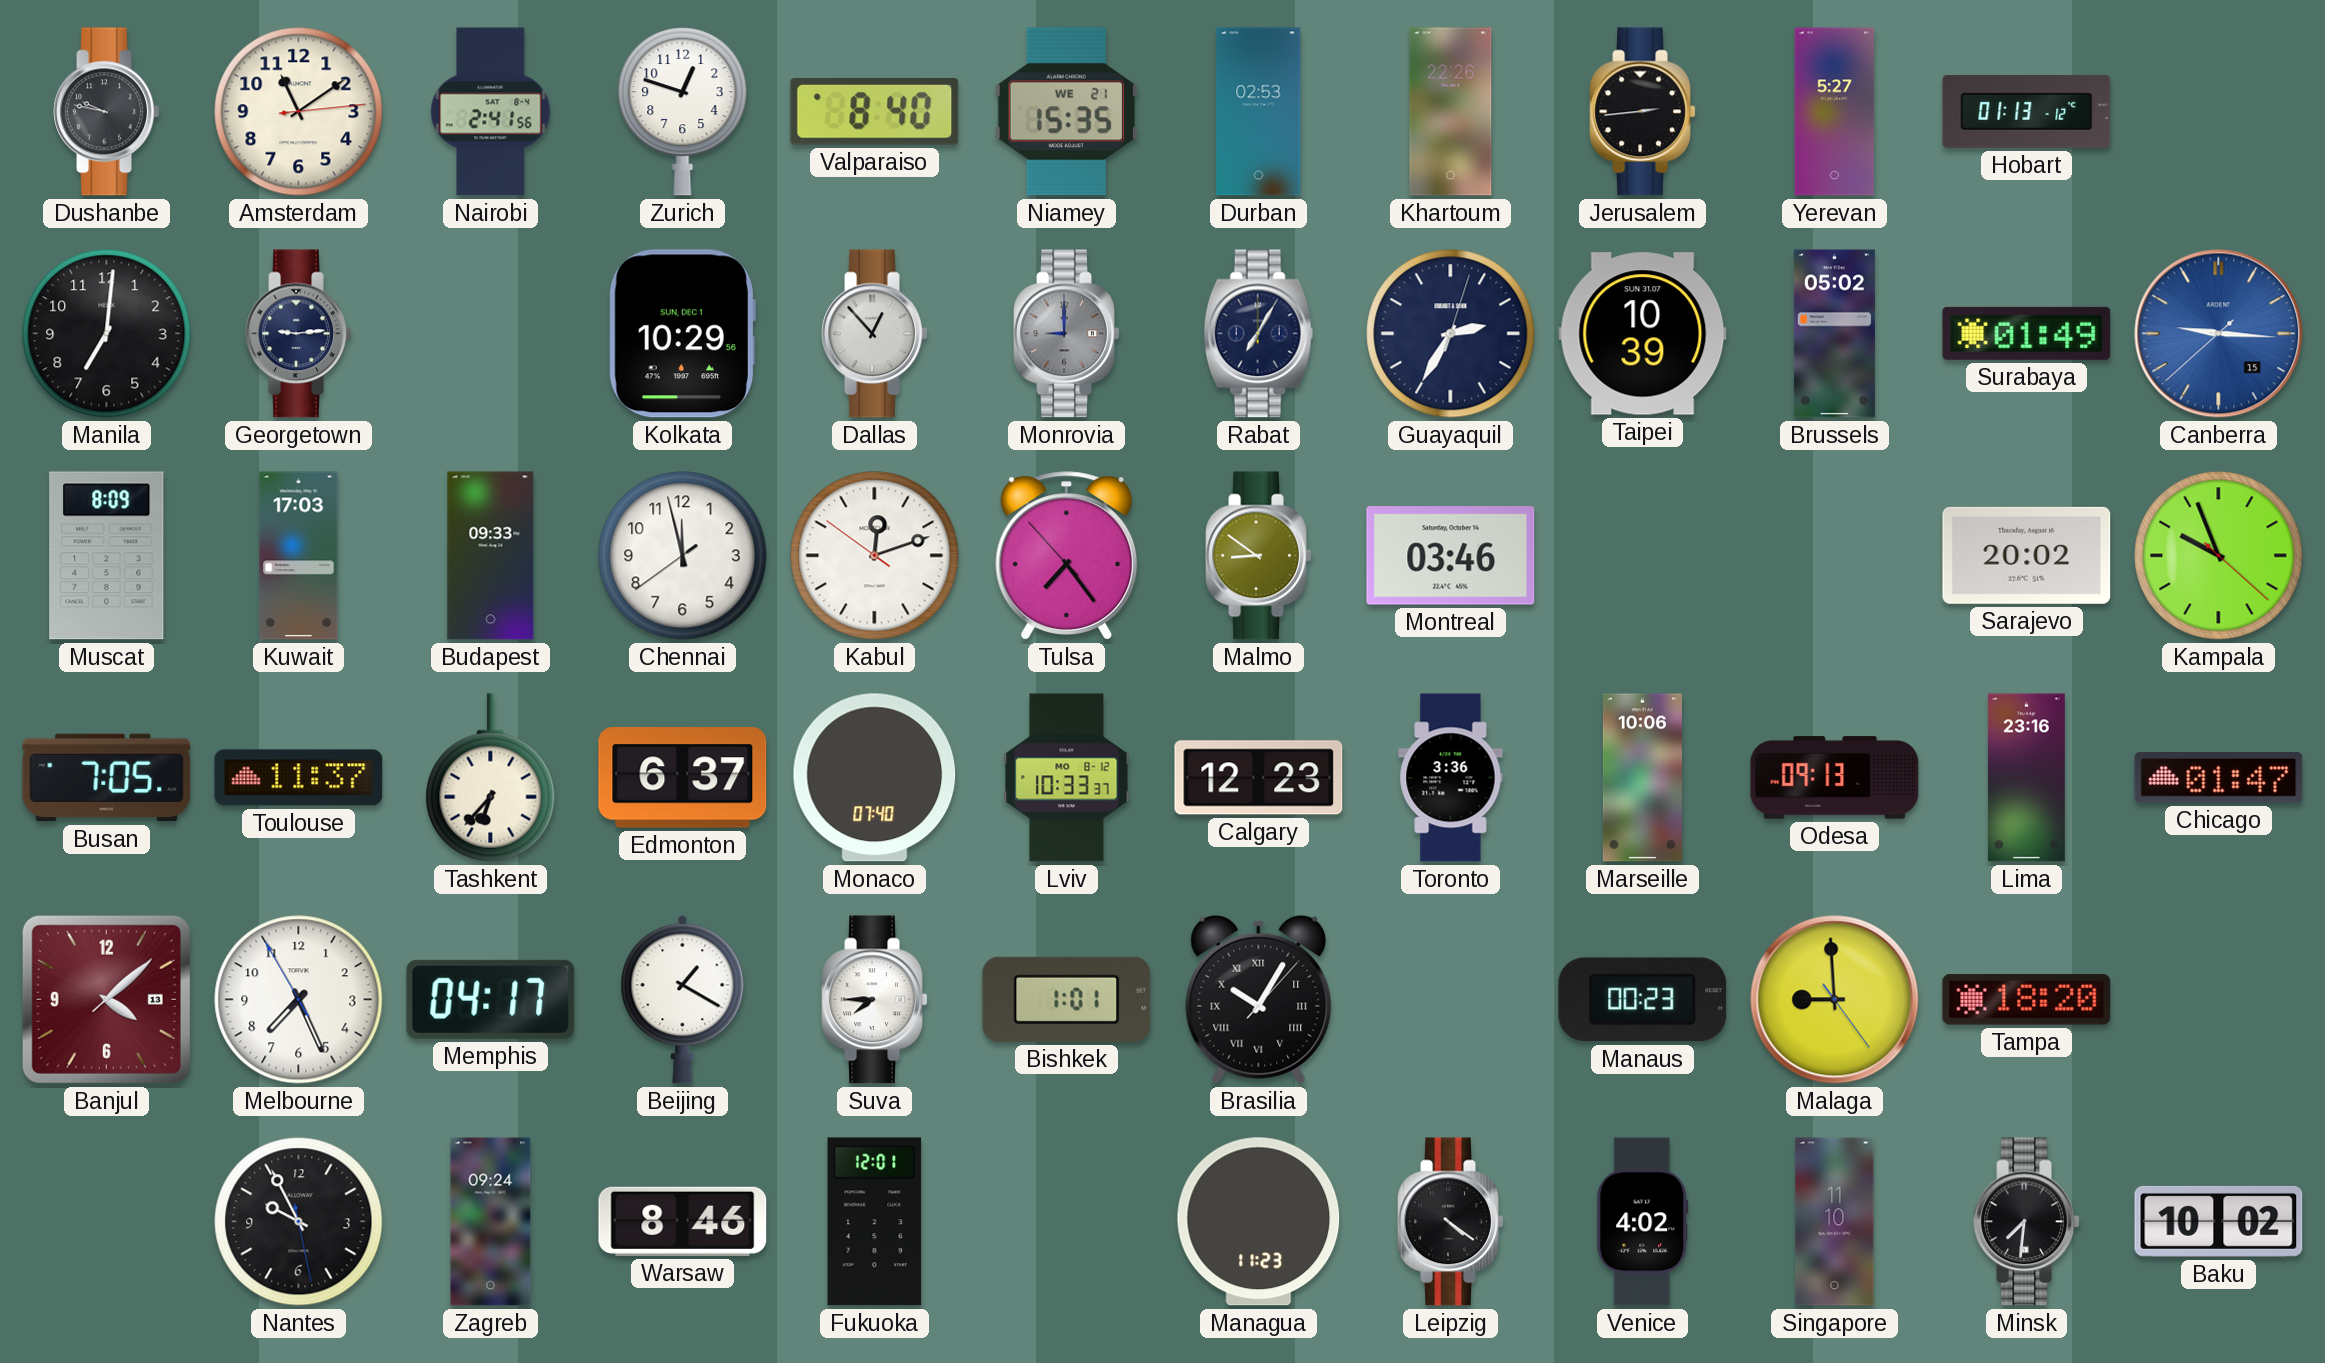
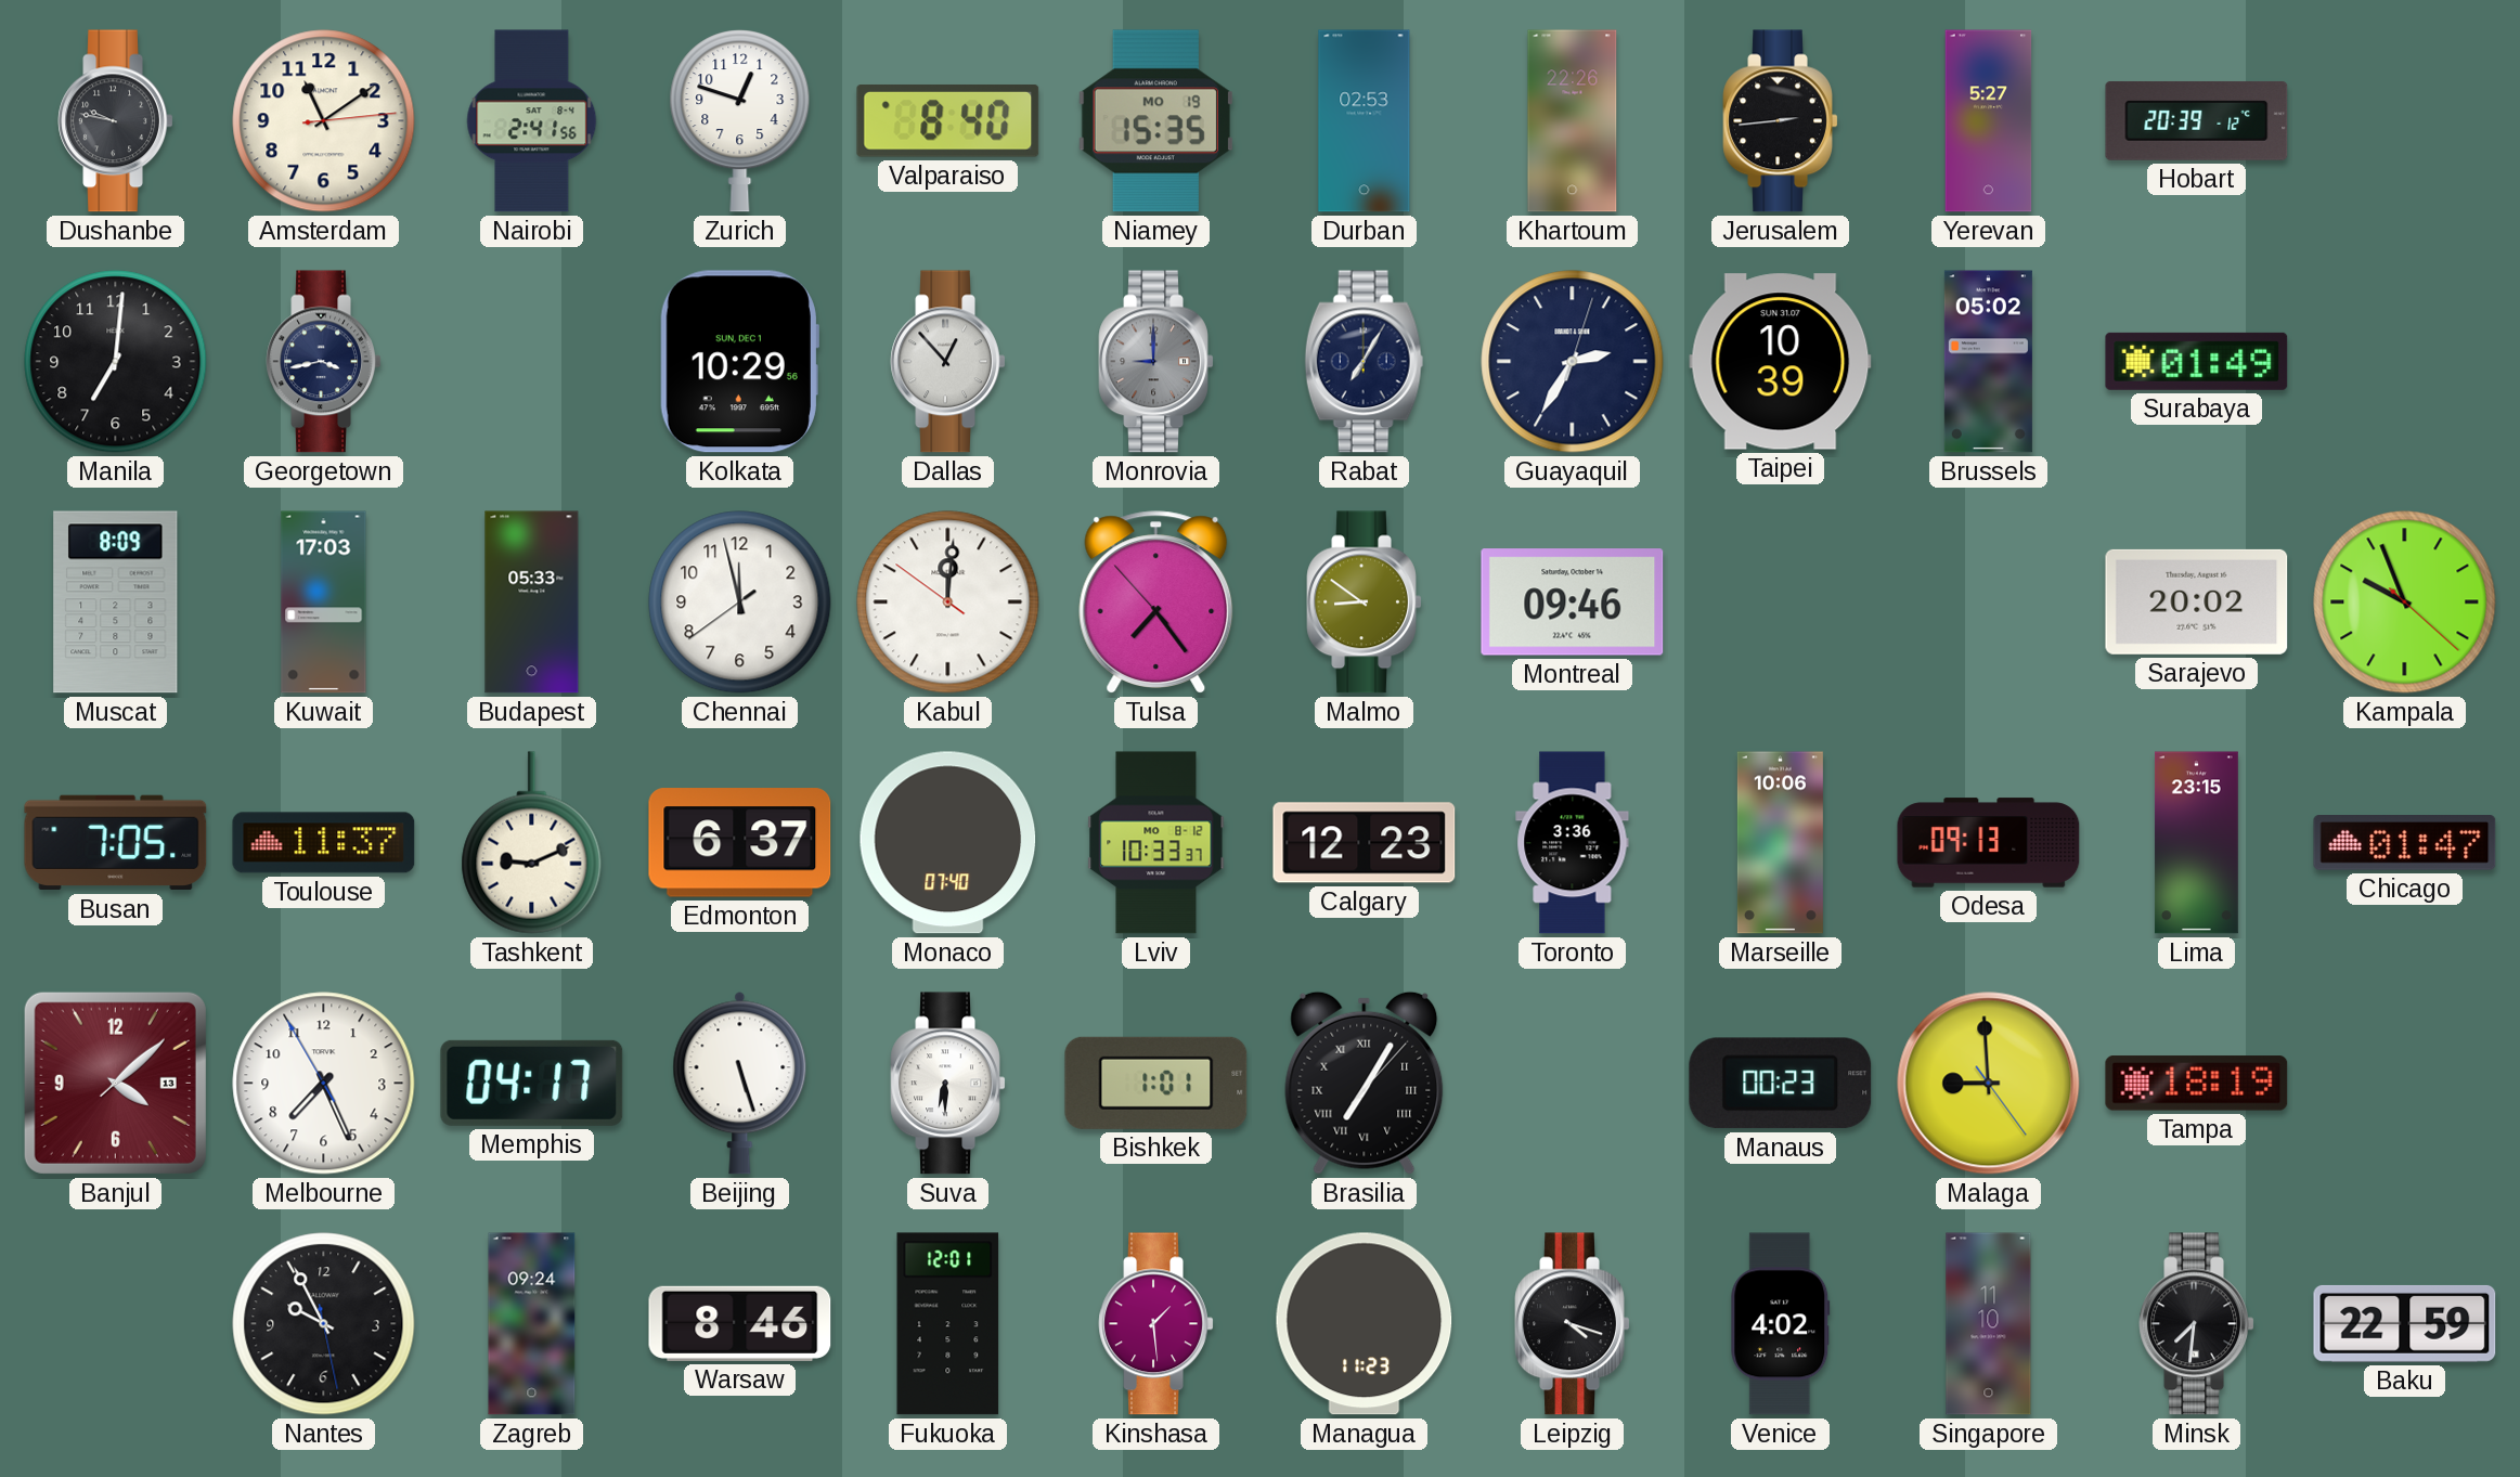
Niamey date: WE 21 -> MO 19
Hobart: 01:13 -> 20:39
Georgetown: 9:14 -> 3:43
Canberra: 9:15 -> none
Budapest: 09:33 -> 05:33
Kabul: 12:11 -> 12:00
Montreal: 03:46 -> 09:46
Tashkent: 6:37 -> 9:11
Lima: 23:16 -> 23:15
Beijing: 1:20 -> 5:27
Suva: 7:45 -> 6:30
Brasilia: 10:05 -> 7:05
Tampa: 18:20 -> 18:19
Kinshasa: none -> 1:29
Leipzig: 4:21 -> 4:18
Baku: 10:02 -> 22:59
